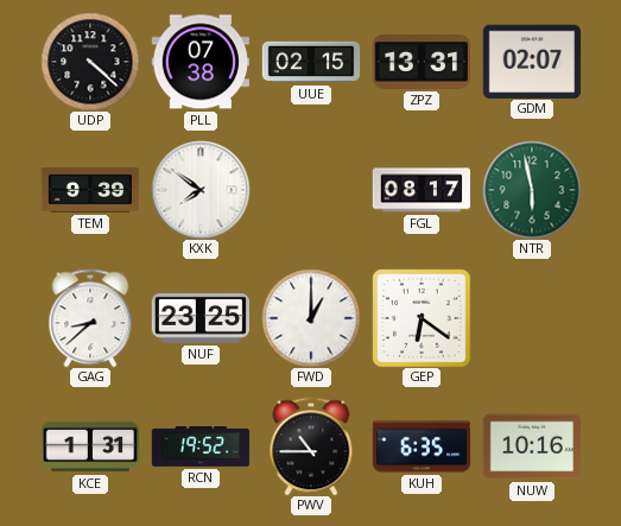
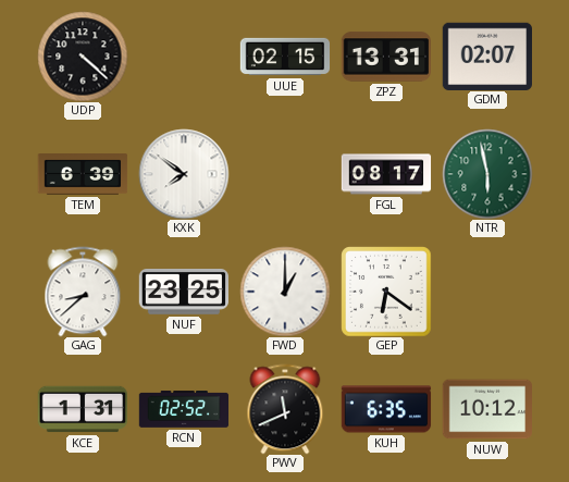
PLL: 07:38 -> none
TEM: 9:39 -> 6:39
RCN: 19:52 -> 02:52
PWV: 10:45 -> 11:41
NUW: 10:16 -> 10:12
